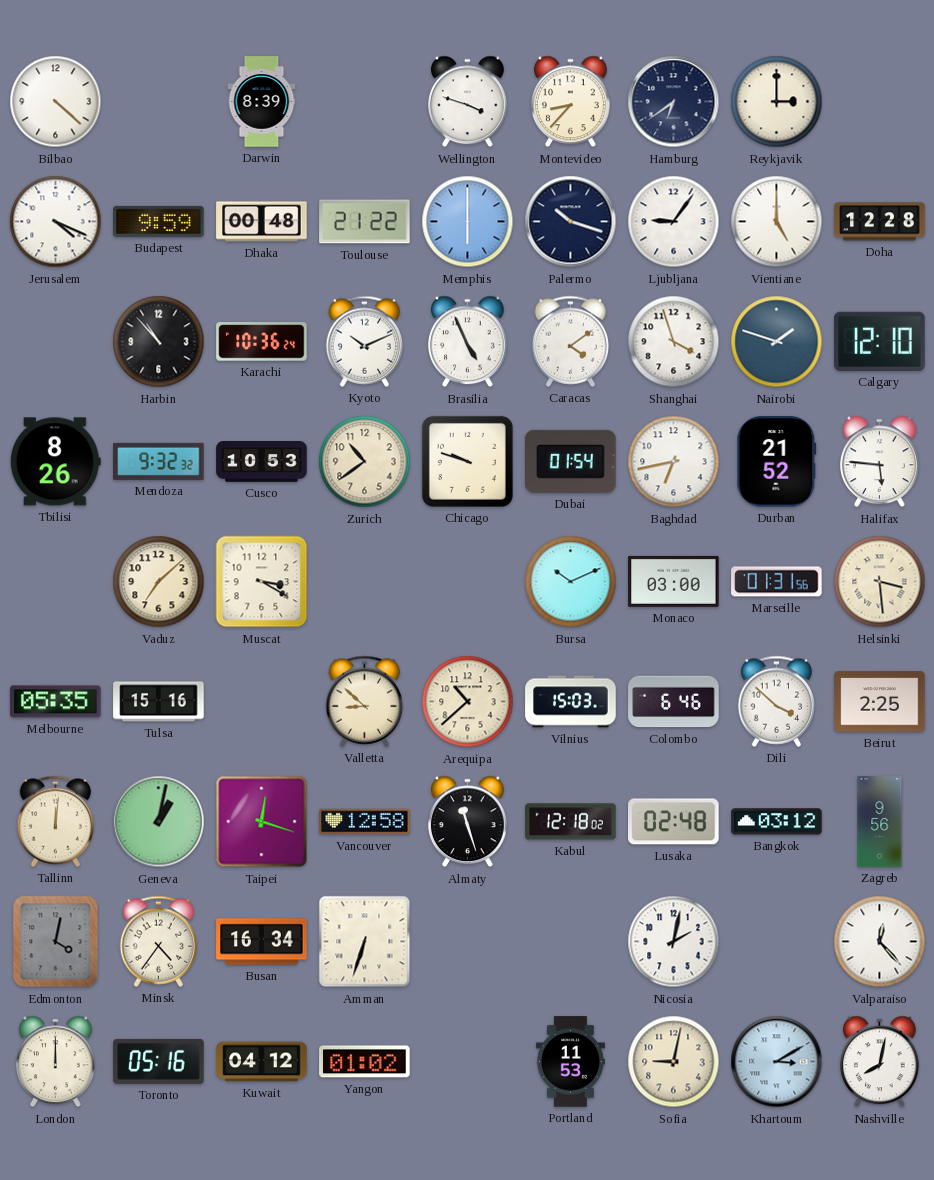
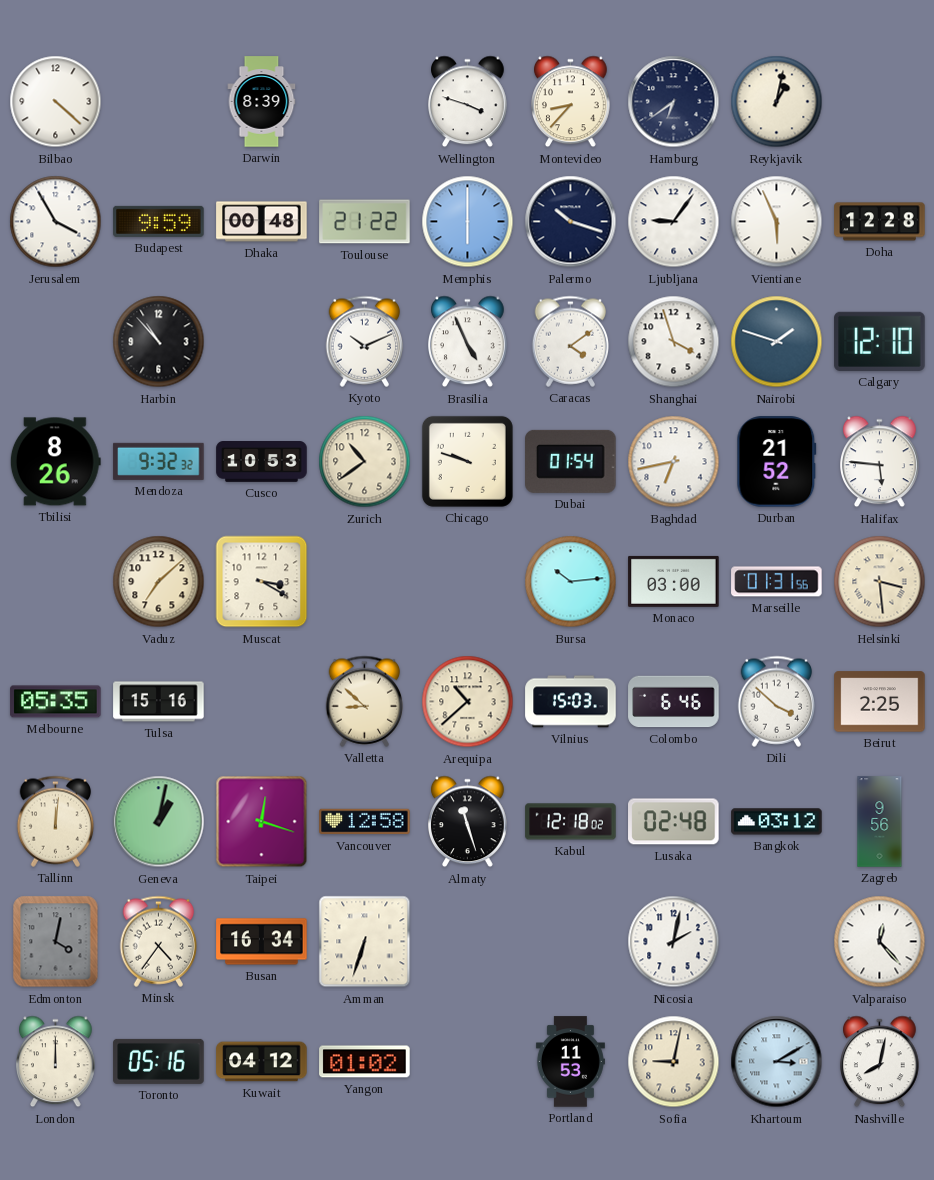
Reykjavik: 3:00 -> 1:02
Jerusalem: 4:19 -> 3:55
Vientiane: 5:00 -> 5:56
Karachi: 10:36 -> none
Bursa: 10:11 -> 10:14
